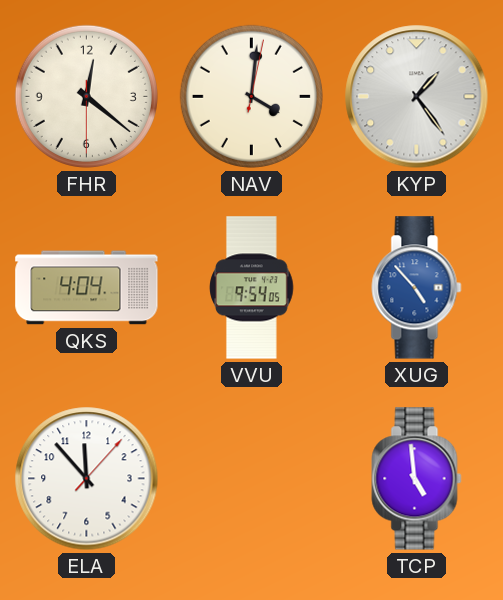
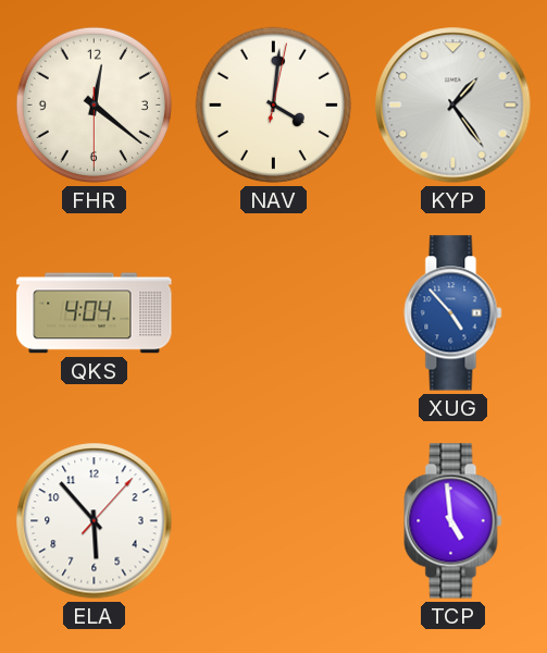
VVU: 9:54 -> none
ELA: 11:53 -> 5:53
